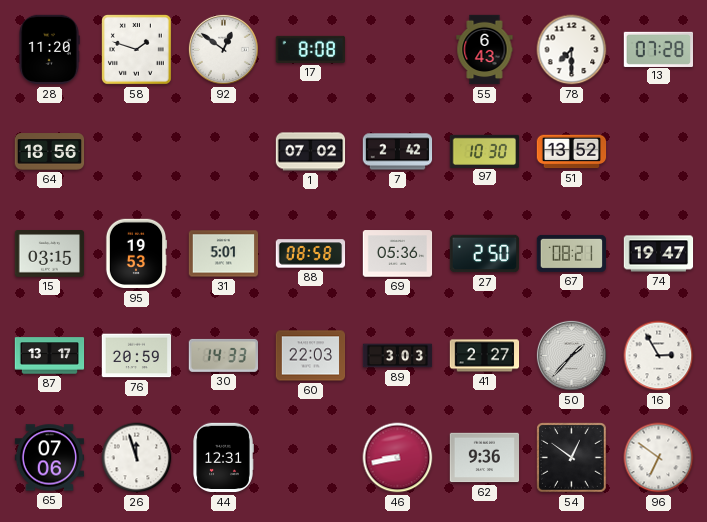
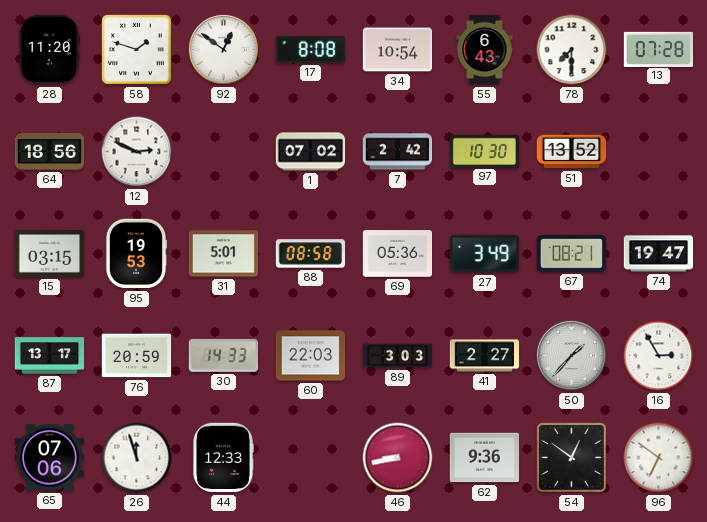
34: none -> 10:54
12: none -> 2:49
27: 2:50 -> 3:49
44: 12:31 -> 12:33
